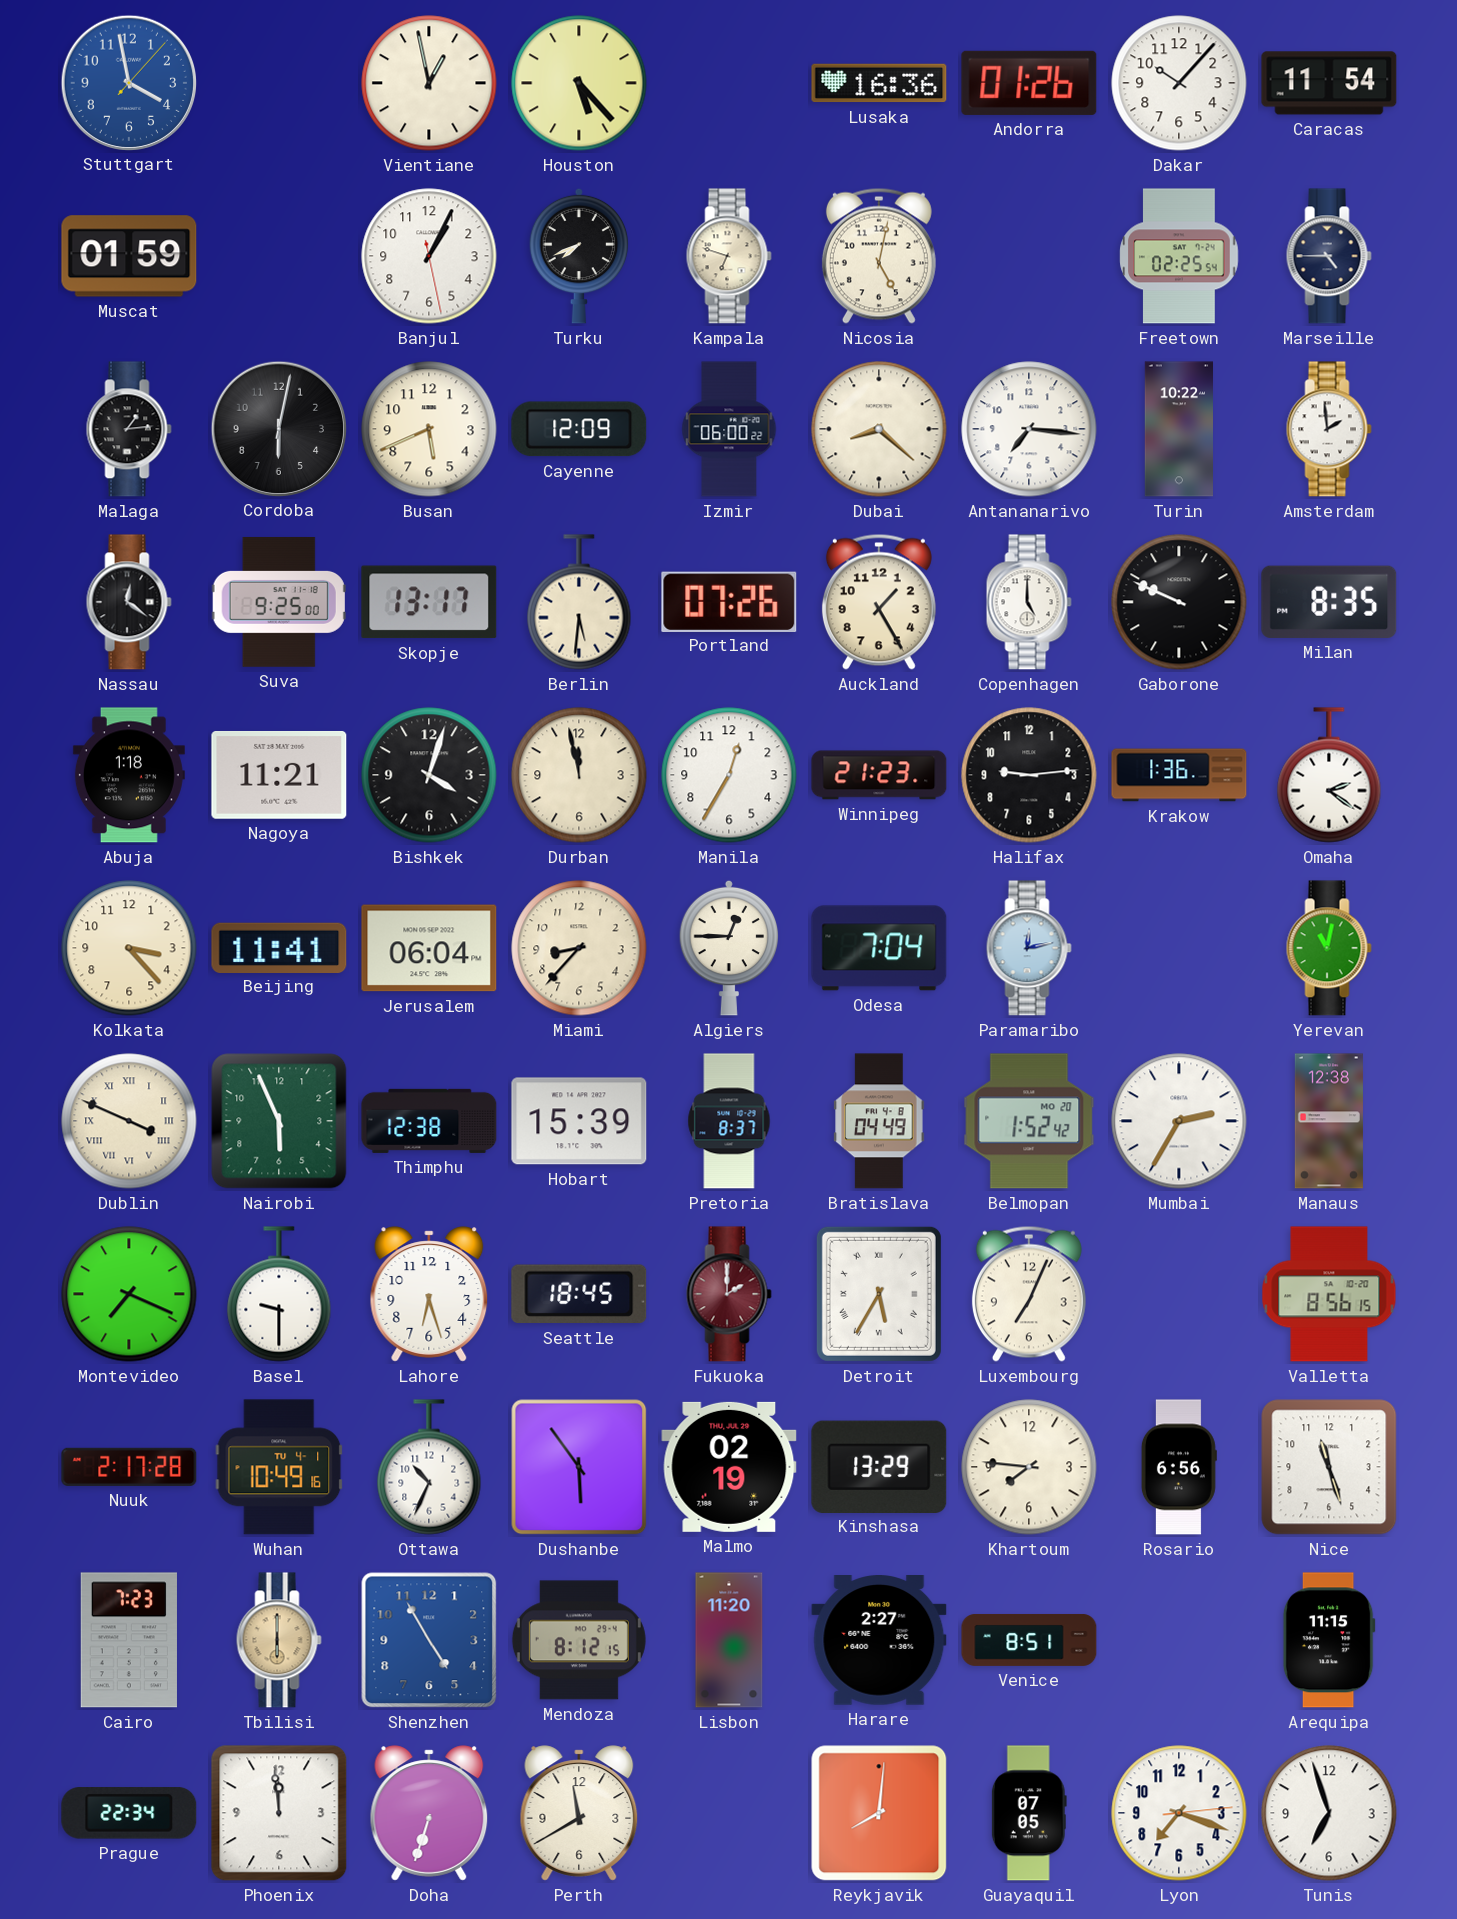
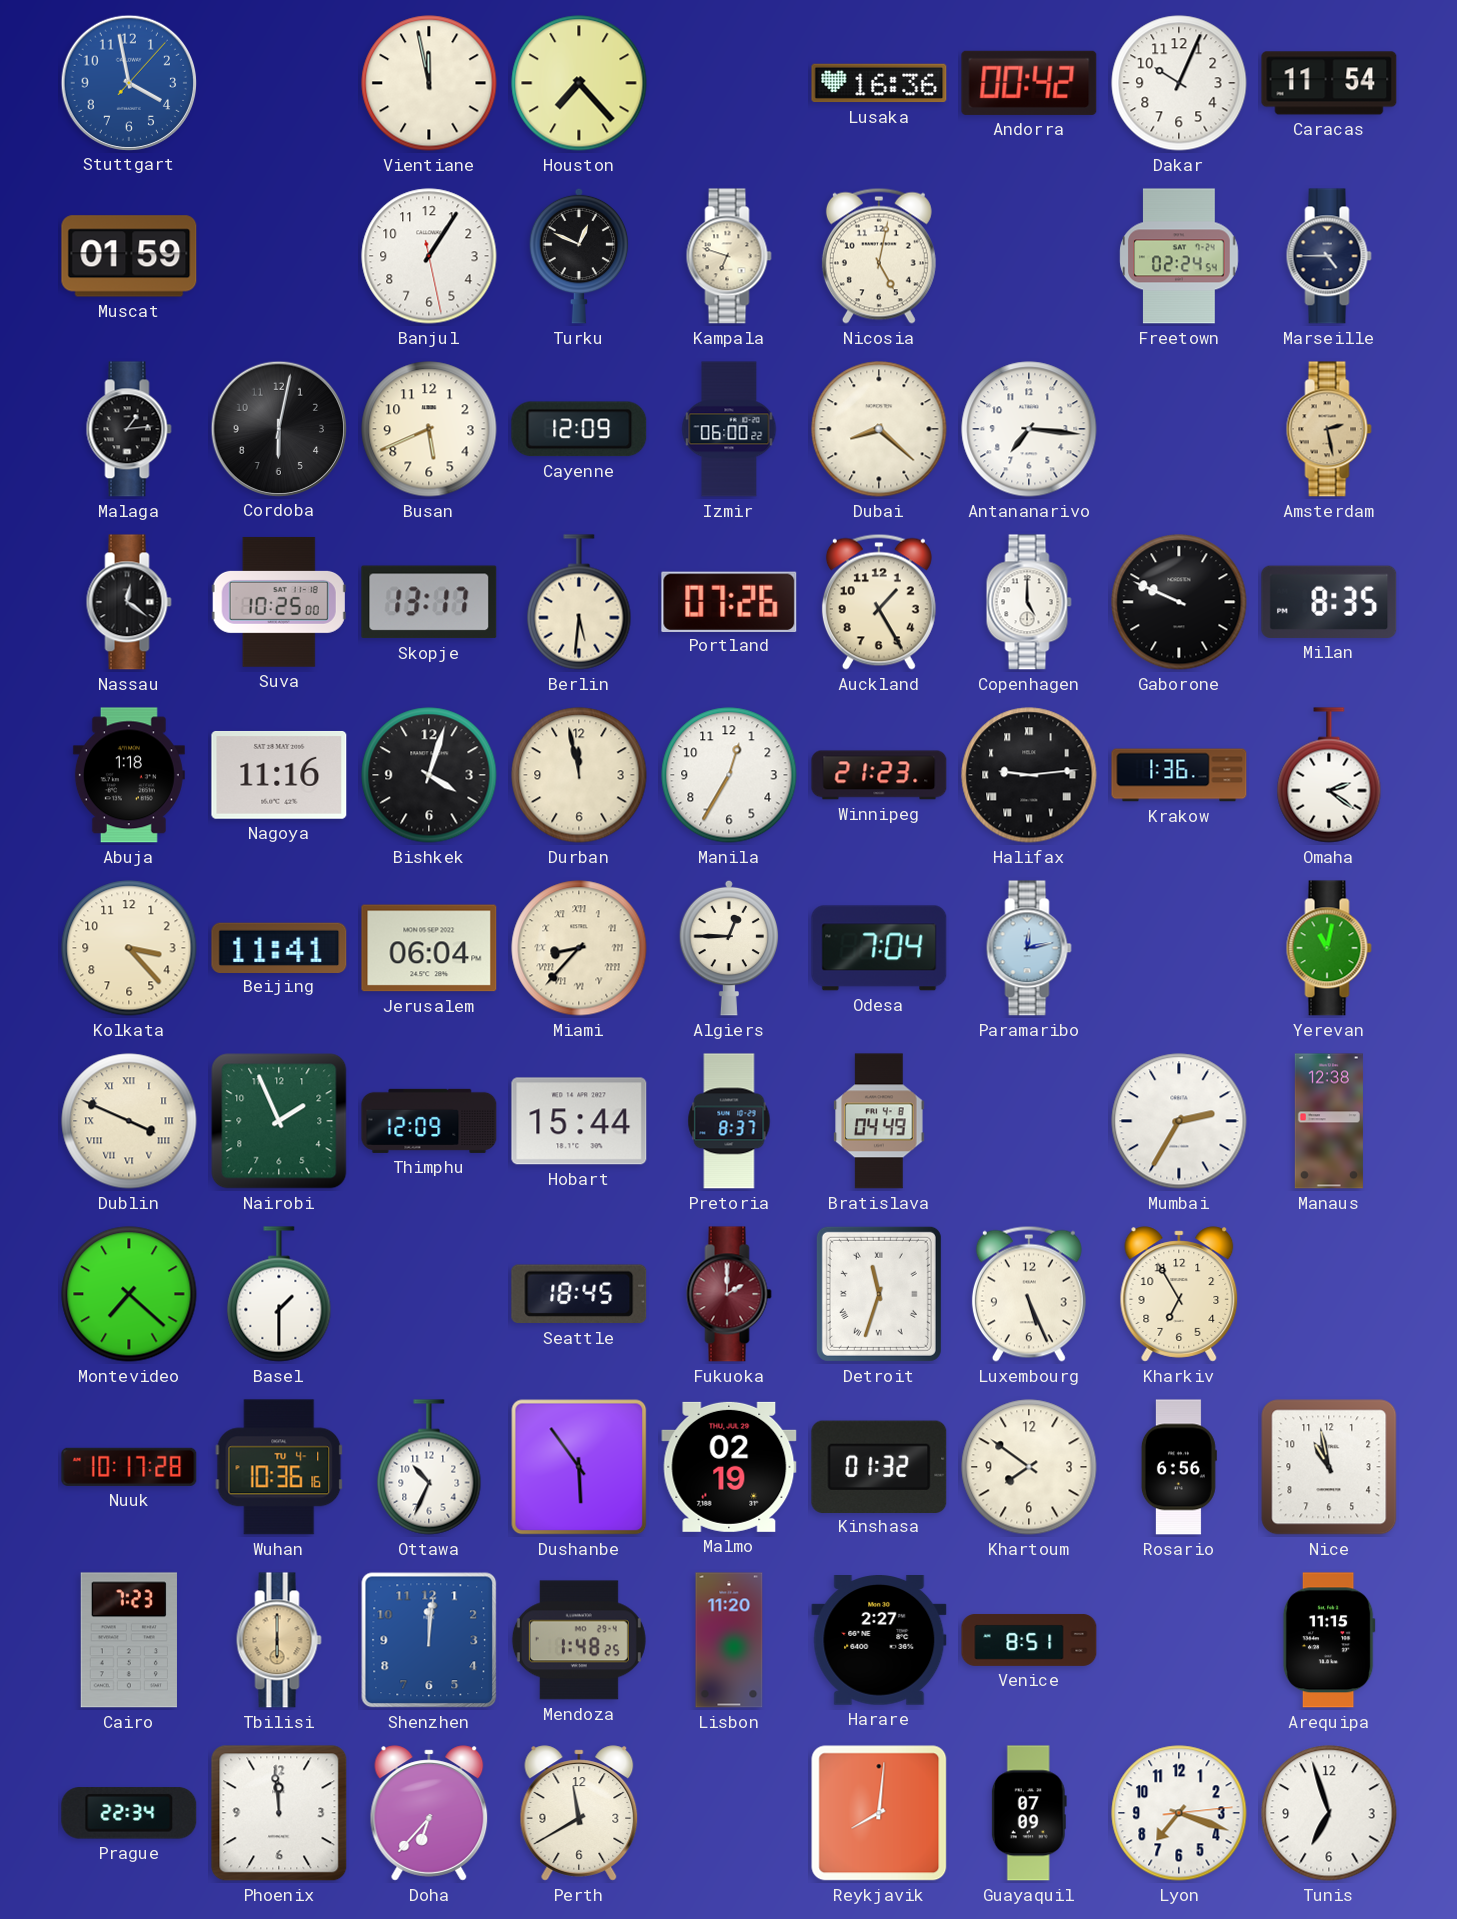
Vientiane: 12:58 -> 11:58
Houston: 5:23 -> 7:23
Andorra: 01:26 -> 00:42
Dakar: 10:07 -> 10:04
Banjul: 1:04 -> 1:05
Turku: 7:41 -> 12:49
Freetown: 02:25 -> 02:24
Turin: 10:22 -> none
Amsterdam: 1:59 -> 2:28
Amsterdam dial: white -> champagne
Suva: 9:25 -> 10:25
Nagoya: 11:21 -> 11:16
Halifax numerals: Arabic -> Roman
Miami numerals: Arabic -> Roman
Nairobi: 5:56 -> 1:56
Thimphu: 12:38 -> 12:09
Hobart: 15:39 -> 15:44
Belmopan: 1:52 -> none
Montevideo: 7:19 -> 7:22
Basel: 9:30 -> 1:30
Lahore: 6:27 -> none
Detroit: 5:35 -> 11:33
Luxembourg: 7:04 -> 5:26
Kharkiv: none -> 6:55
Valletta: 8:56 -> none
Nuuk: 2:17 -> 10:17
Wuhan: 10:49 -> 10:36
Kinshasa: 13:29 -> 01:32
Khartoum: 7:46 -> 7:51
Nice: 11:27 -> 10:58
Shenzhen: 4:55 -> 12:01
Mendoza: 8:12 -> 1:48
Doha: 6:33 -> 6:37
Guayaquil: 07:05 -> 07:09
